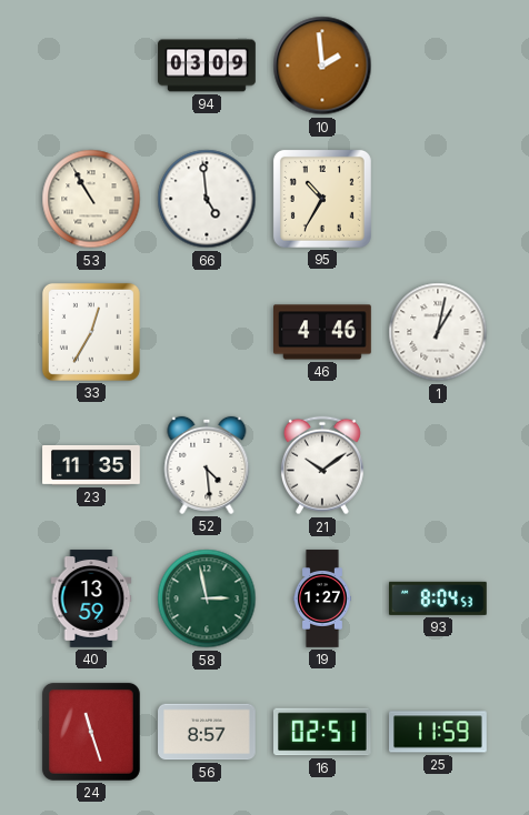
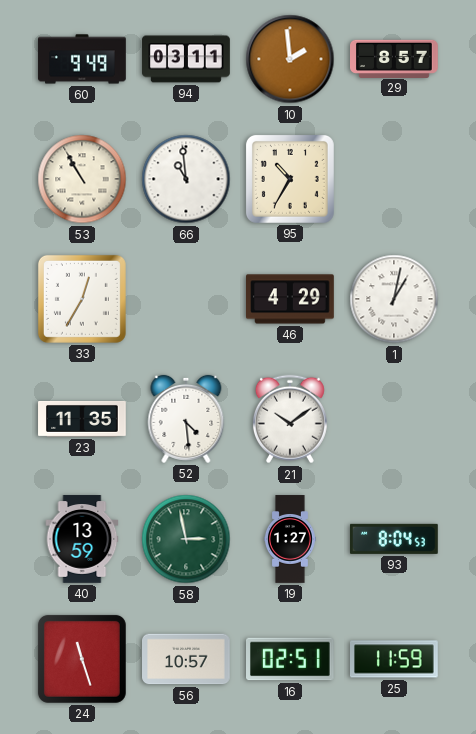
60: none -> 9:49
94: 03:09 -> 03:11
29: none -> 8:57
66: 4:59 -> 10:59
46: 4:46 -> 4:29
56: 8:57 -> 10:57
